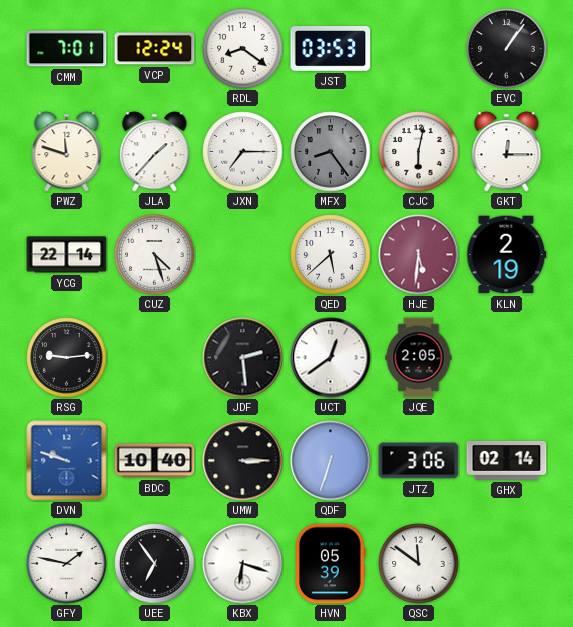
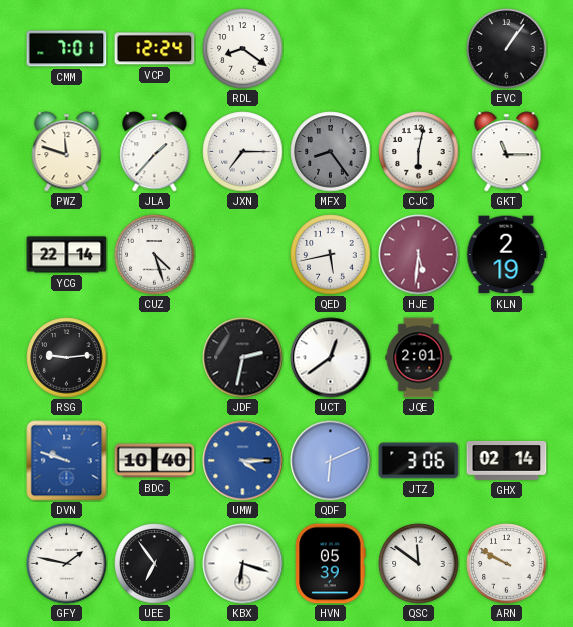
JST: 03:53 -> none
GKT: 12:15 -> 11:15
QED: 5:38 -> 5:43
JDF: 2:29 -> 2:32
JQE: 2:05 -> 2:01
UMW: 3:15 -> 4:15
UMW dial: black -> blue
QDF: 6:33 -> 6:11
ARN: none -> 9:50
